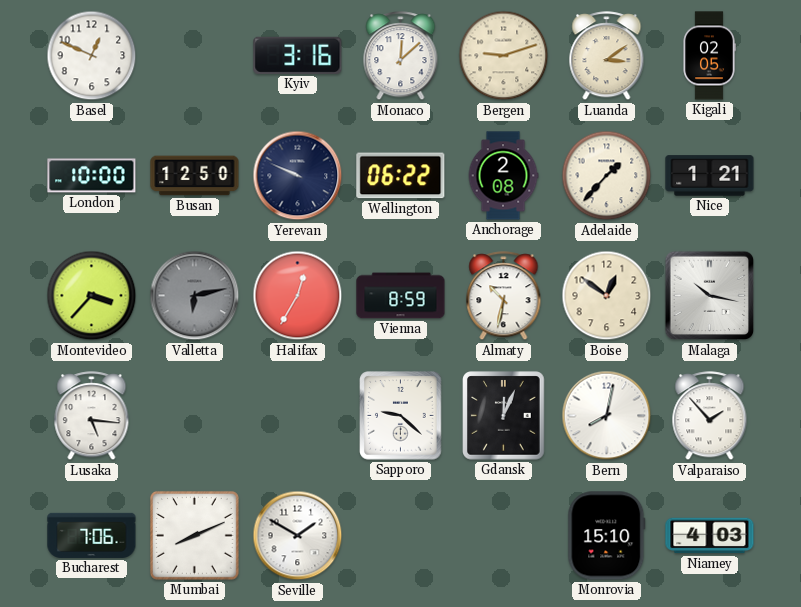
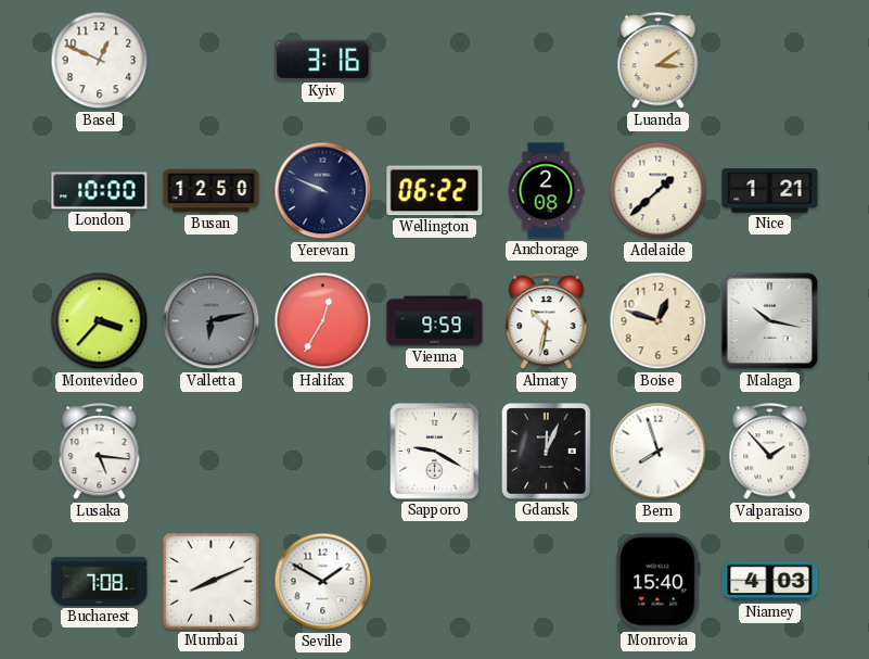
Monaco: 12:08 -> none
Bergen: 9:12 -> none
Kigali: 02:05 -> none
Adelaide: 1:37 -> 1:38
Vienna: 8:59 -> 9:59
Boise: 12:51 -> 12:48
Sapporo: 9:22 -> 9:20
Bern: 8:02 -> 7:57
Bucharest: 7:06 -> 7:08
Monrovia: 15:10 -> 15:40
